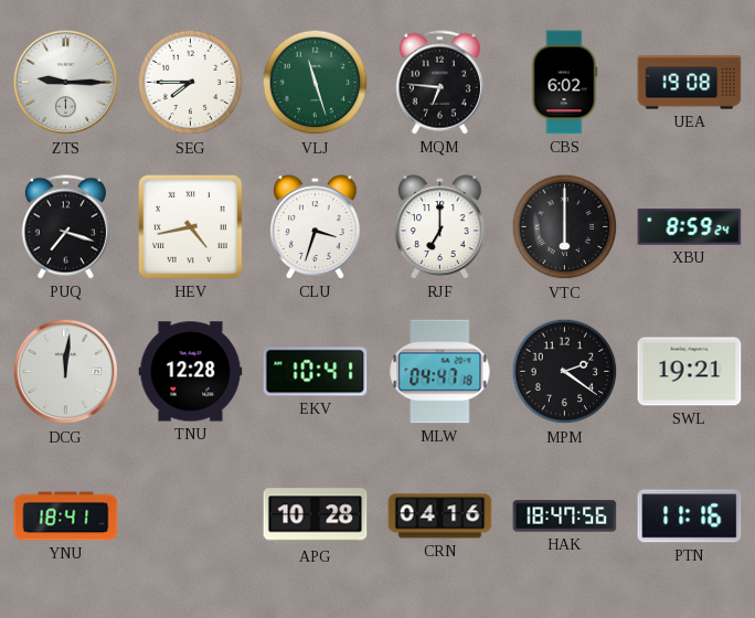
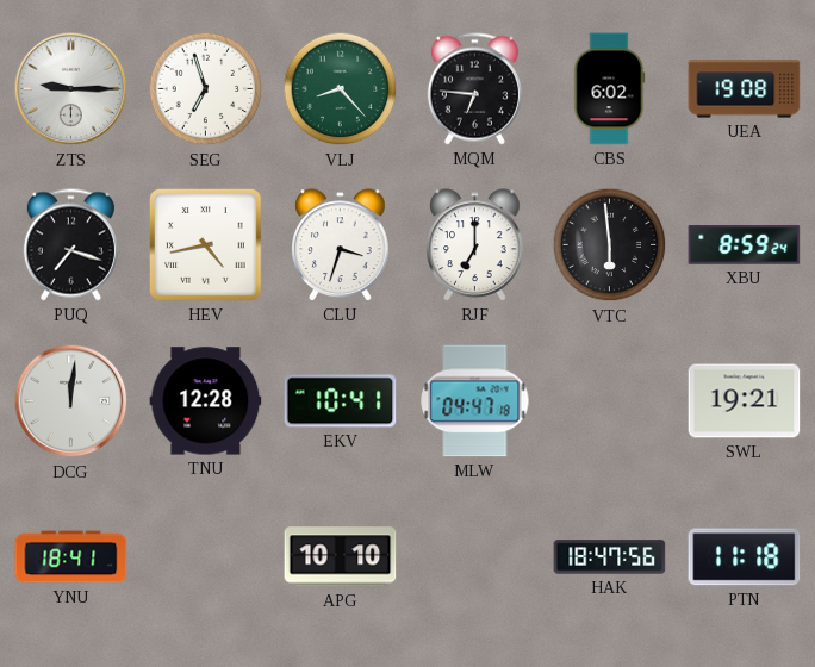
SEG: 7:45 -> 6:57
VLJ: 11:27 -> 8:23
VTC: 6:00 -> 5:59
MPM: 2:21 -> none
APG: 10:28 -> 10:10
CRN: 04:16 -> none
PTN: 11:16 -> 11:18
